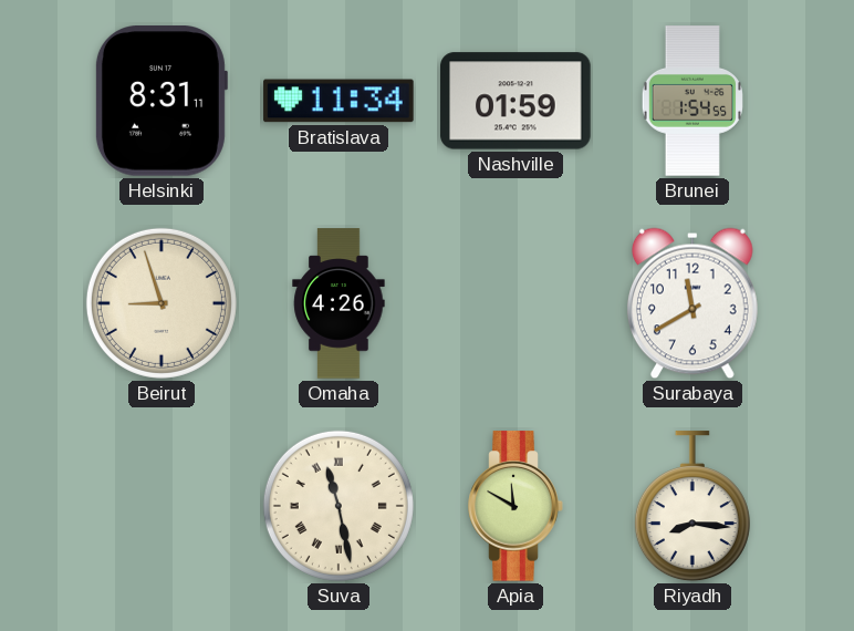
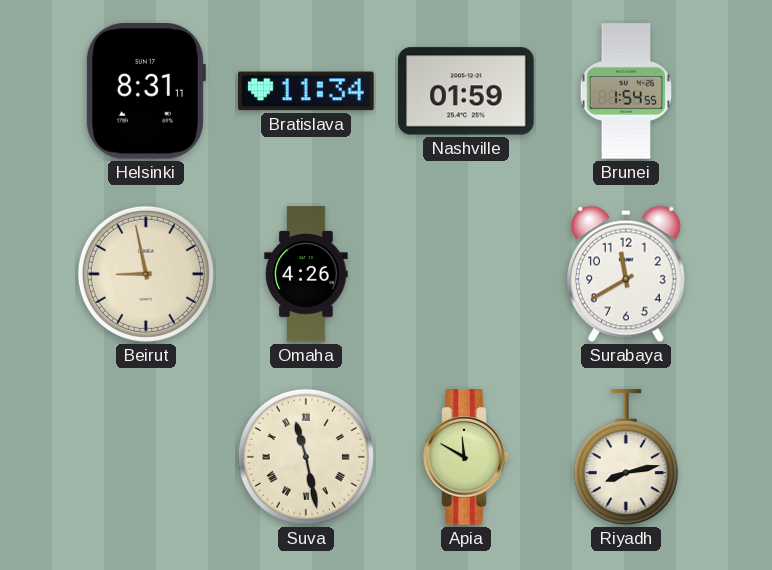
Beirut: 8:57 -> 8:58
Riyadh: 8:16 -> 8:13
